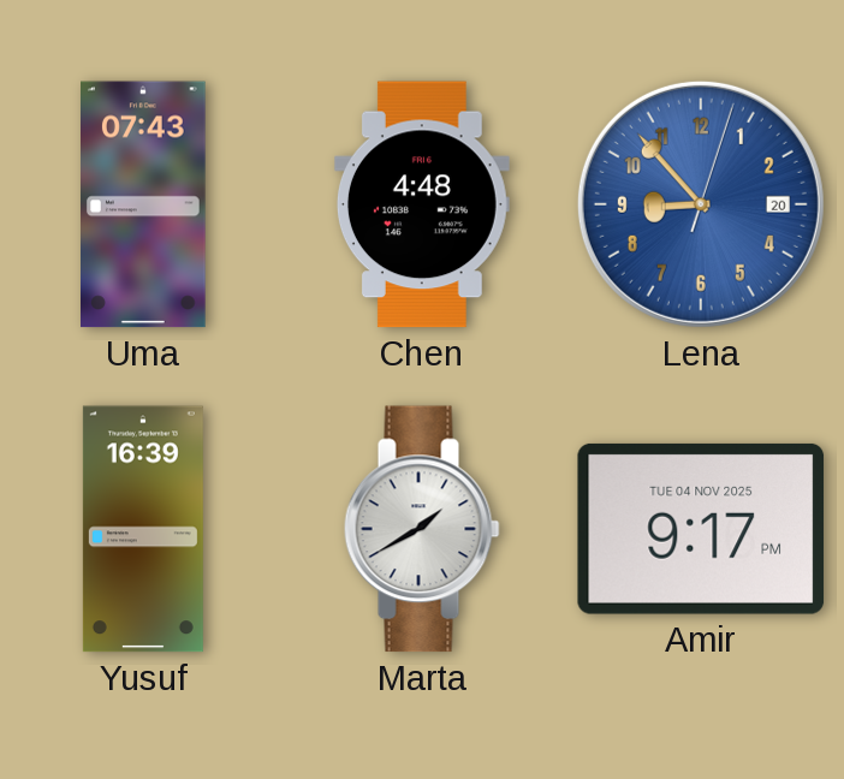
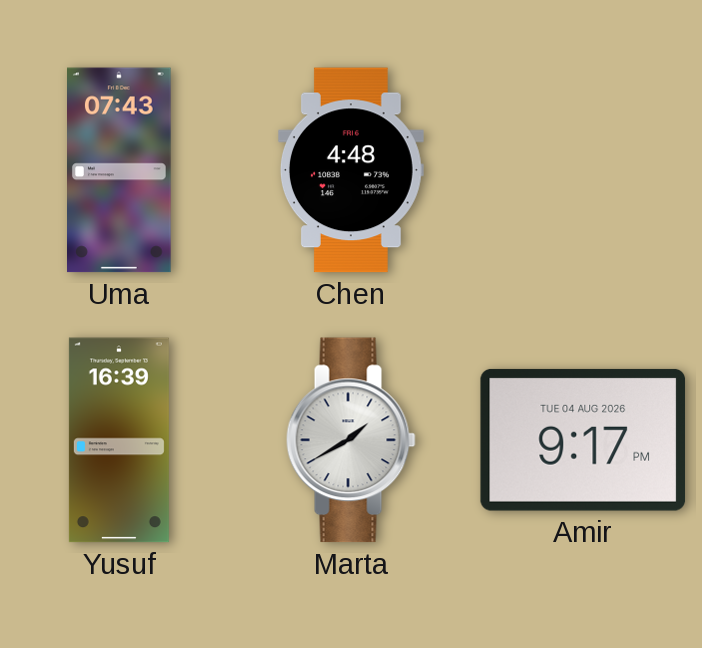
Lena: 8:53 -> none
Amir date: TUE 04 NOV 2025 -> TUE 04 AUG 2026
